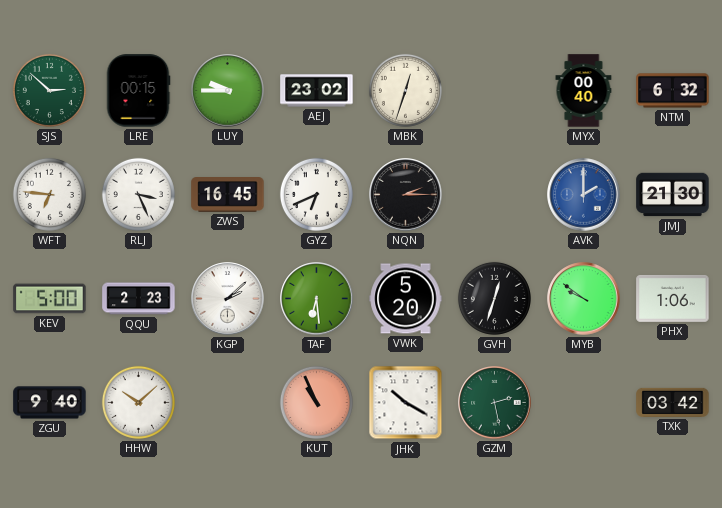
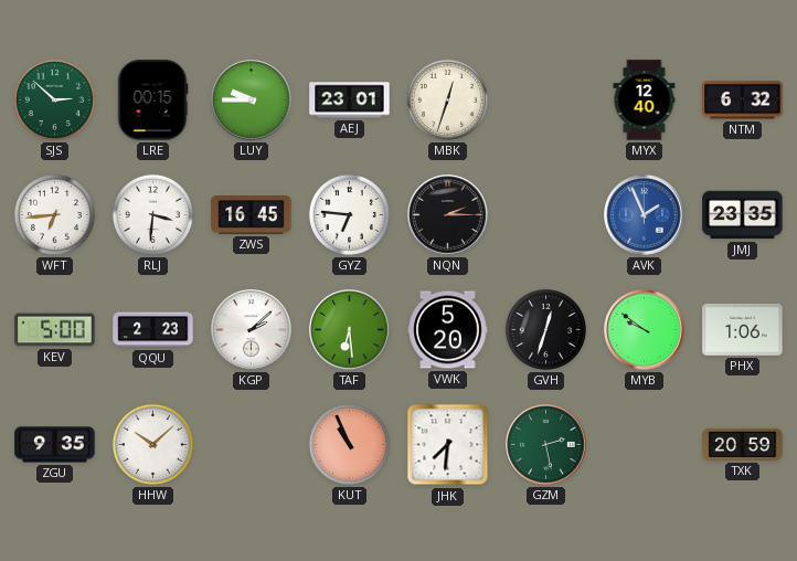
AEJ: 23:02 -> 23:01
MYX: 00:40 -> 12:40
WFT: 6:46 -> 6:44
RLJ: 3:26 -> 3:31
GYZ: 6:41 -> 6:46
AVK: 2:00 -> 1:56
JMJ: 21:30 -> 23:35
ZGU: 9:40 -> 9:35
JHK: 10:20 -> 7:31
TXK: 03:42 -> 20:59
